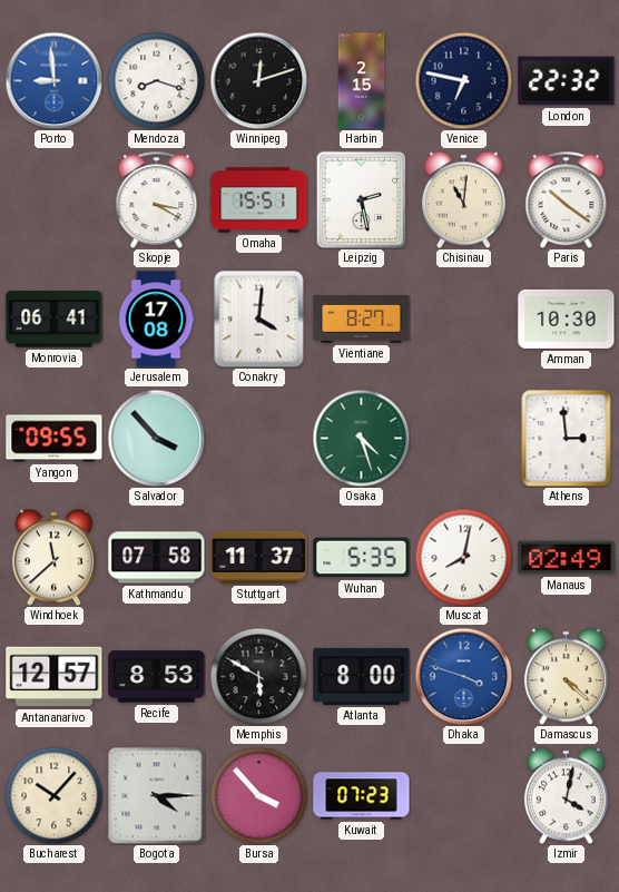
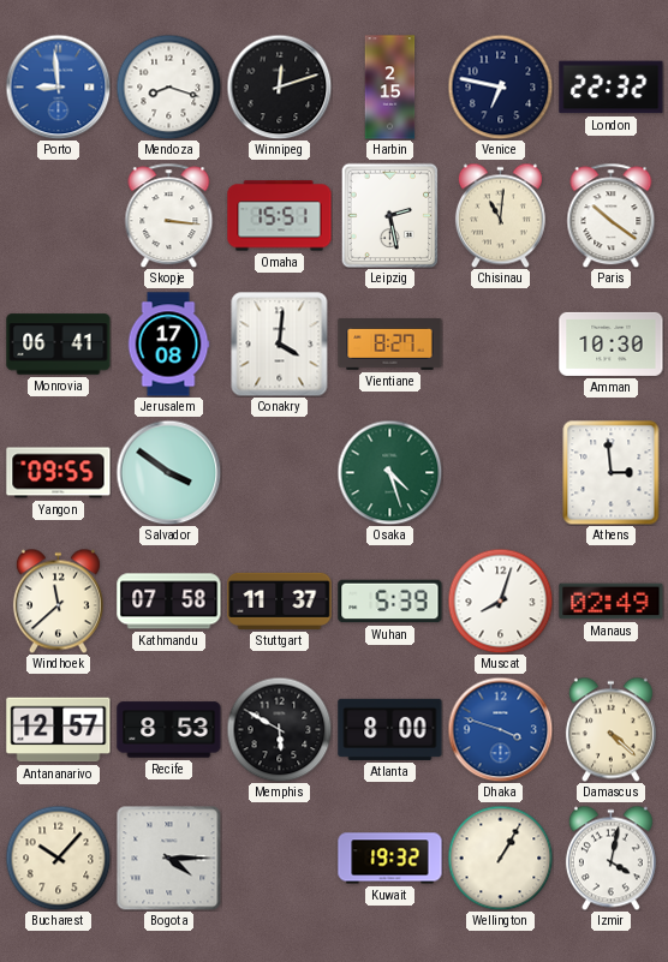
Skopje: 3:20 -> 3:16
Salvador: 3:53 -> 3:51
Wuhan: 5:35 -> 5:39
Muscat: 8:02 -> 8:03
Bursa: 3:53 -> none
Kuwait: 07:23 -> 19:32
Wellington: none -> 1:05
